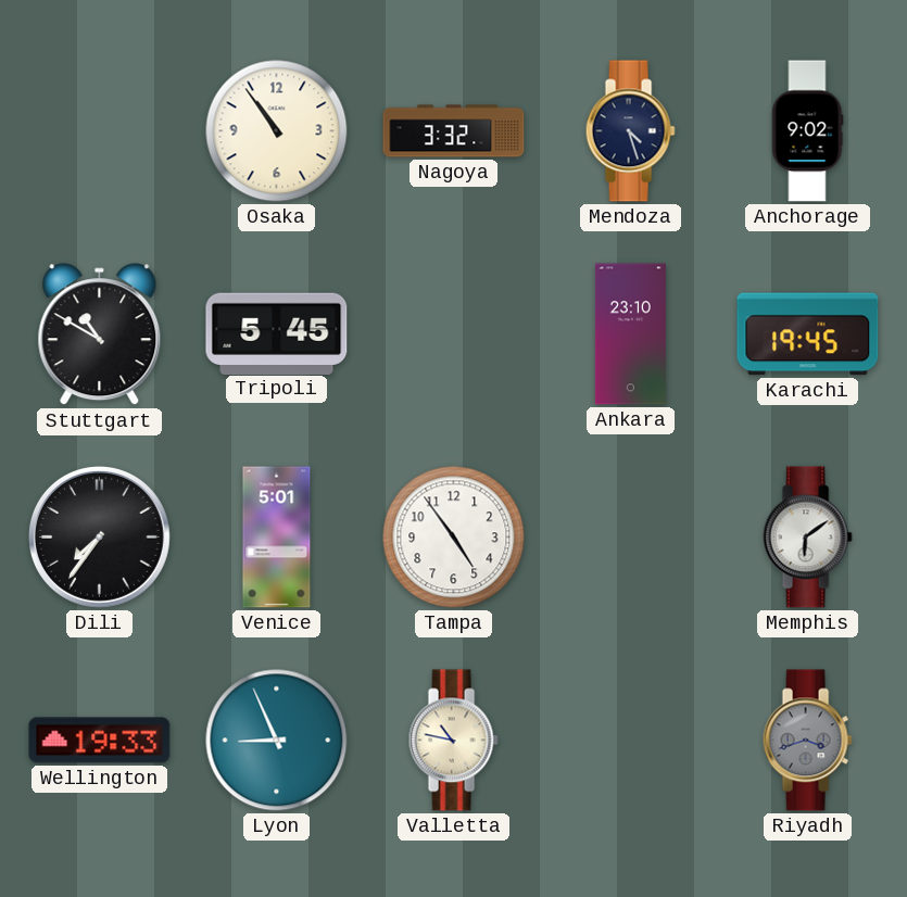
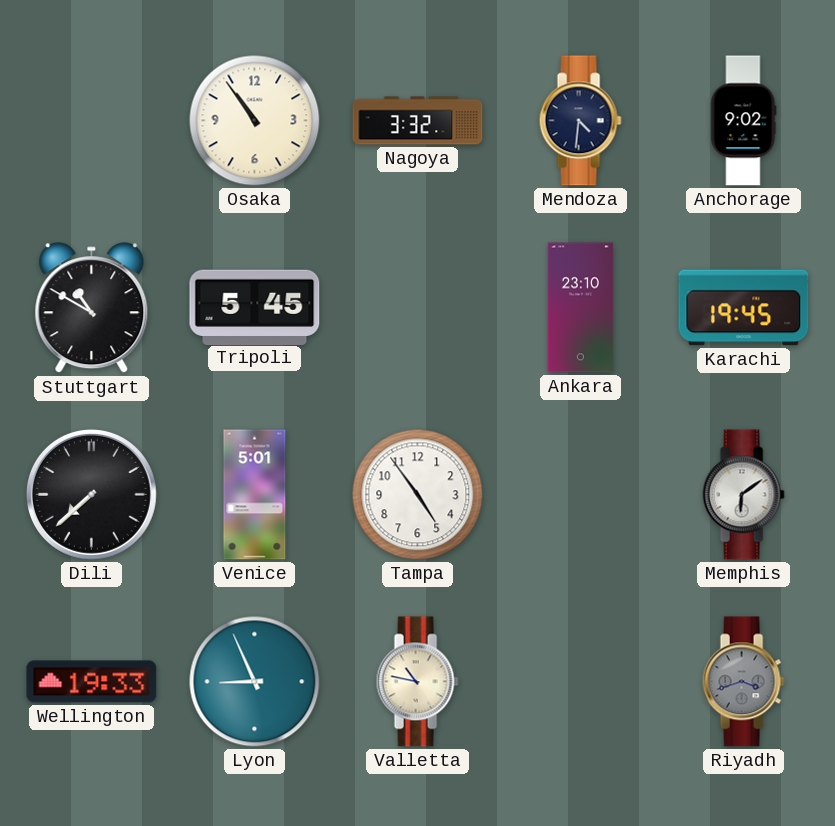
Mendoza: 4:27 -> 4:31
Dili: 7:36 -> 7:38
